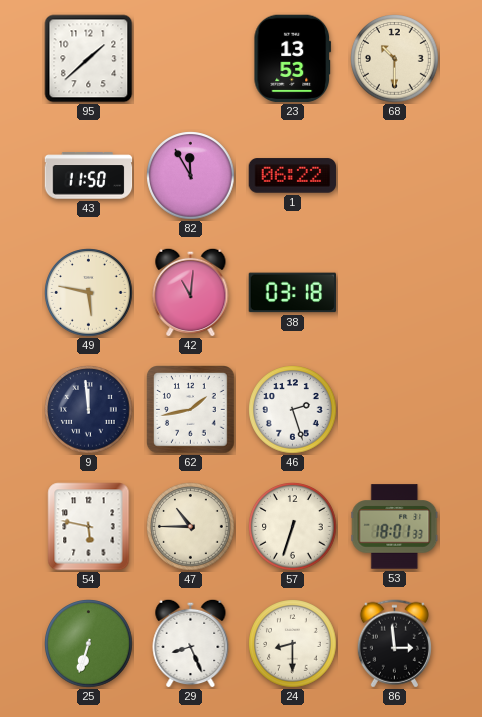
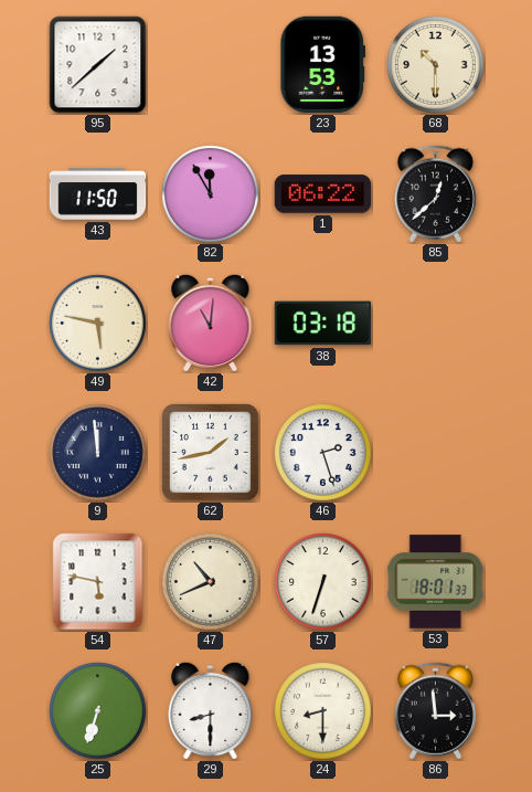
85: none -> 12:38
47: 10:45 -> 10:41
29: 8:26 -> 8:30
